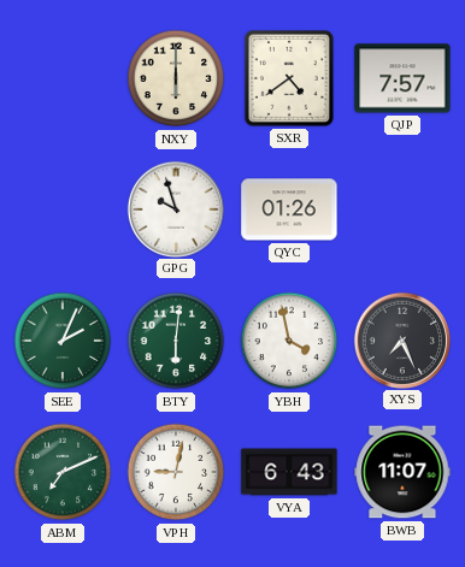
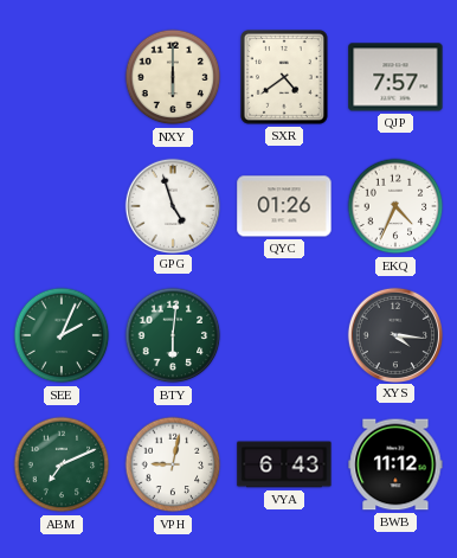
GPG: 9:57 -> 4:57
EKQ: none -> 4:34
YBH: 3:58 -> none
XYS: 7:26 -> 4:16
BWB: 11:07 -> 11:12
